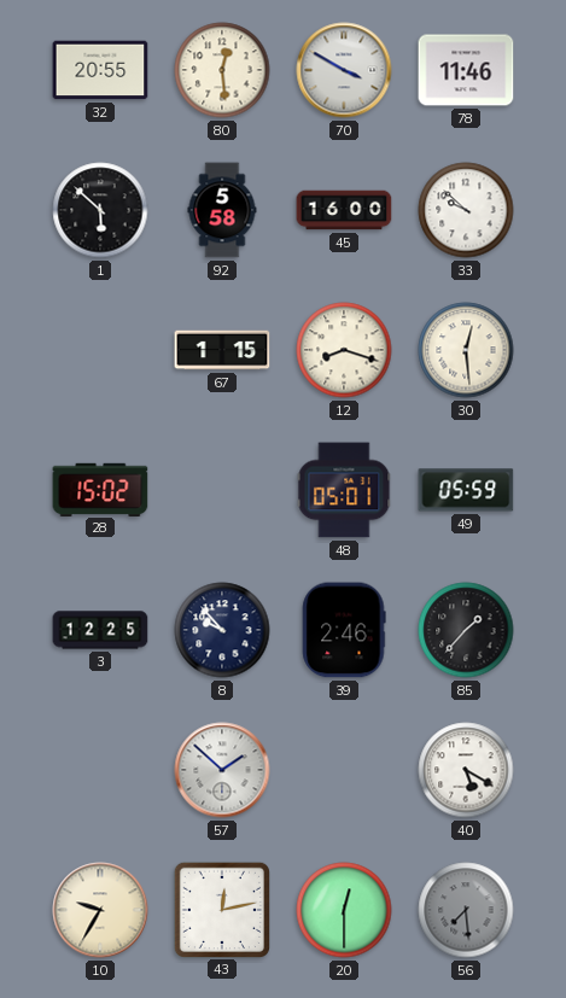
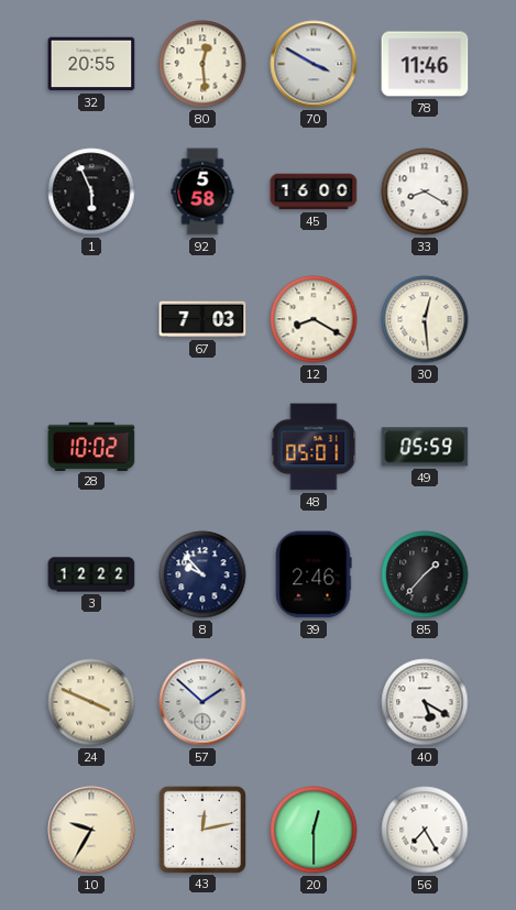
1: 5:52 -> 5:56
33: 9:52 -> 8:20
67: 1:15 -> 7:03
12: 8:18 -> 8:20
28: 15:02 -> 10:02
3: 12:25 -> 12:22
24: none -> 3:49
56: 7:29 -> 7:25
56 dial: grey -> white
